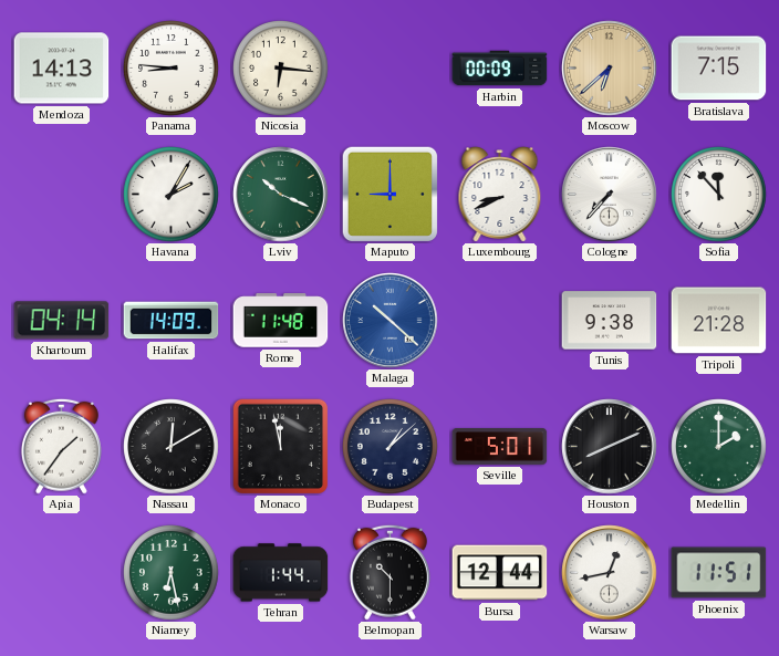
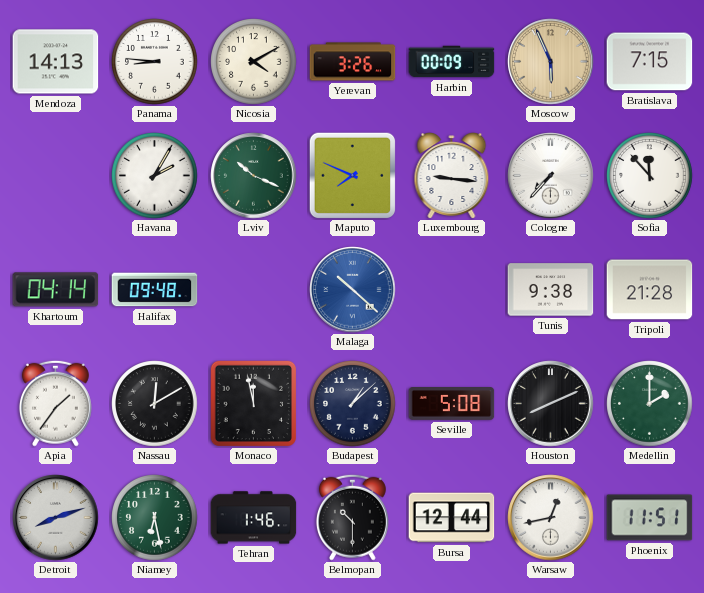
Nicosia: 6:16 -> 4:10
Yerevan: none -> 3:26
Moscow: 6:38 -> 5:56
Maputo: 9:00 -> 7:49
Luxembourg: 8:41 -> 9:16
Halifax: 14:09 -> 09:48
Rome: 11:48 -> none
Seville: 5:01 -> 5:08
Detroit: none -> 8:12
Tehran: 1:44 -> 1:46
